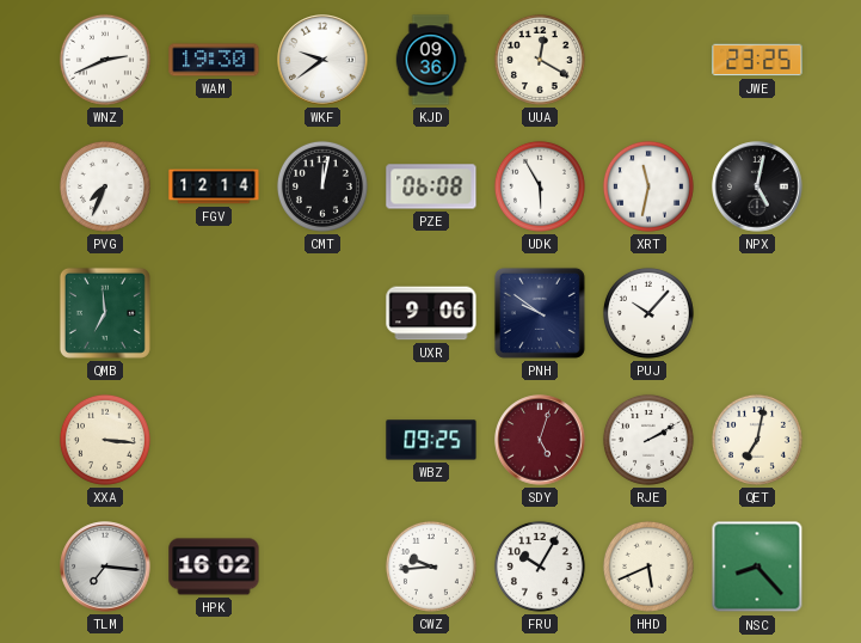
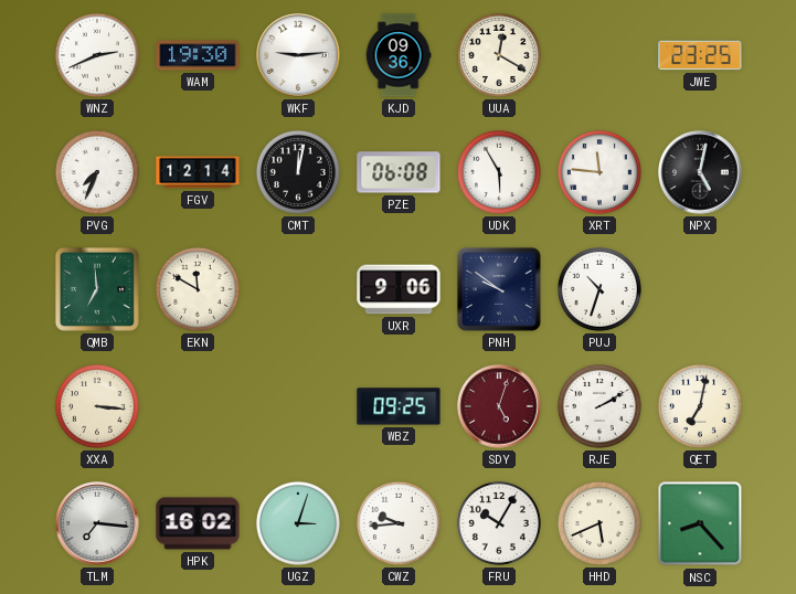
WKF: 9:39 -> 9:14
XRT: 11:32 -> 11:46
EKN: none -> 11:50
PUJ: 10:07 -> 10:33
UGZ: none -> 3:03
